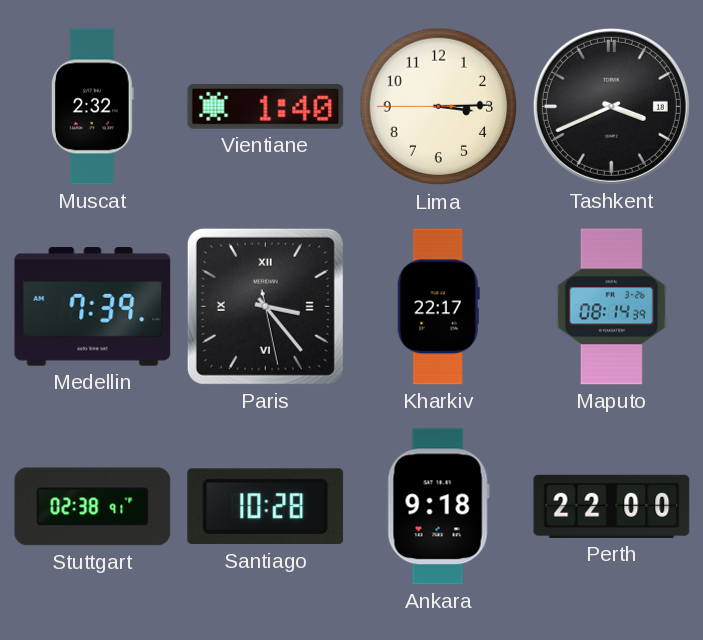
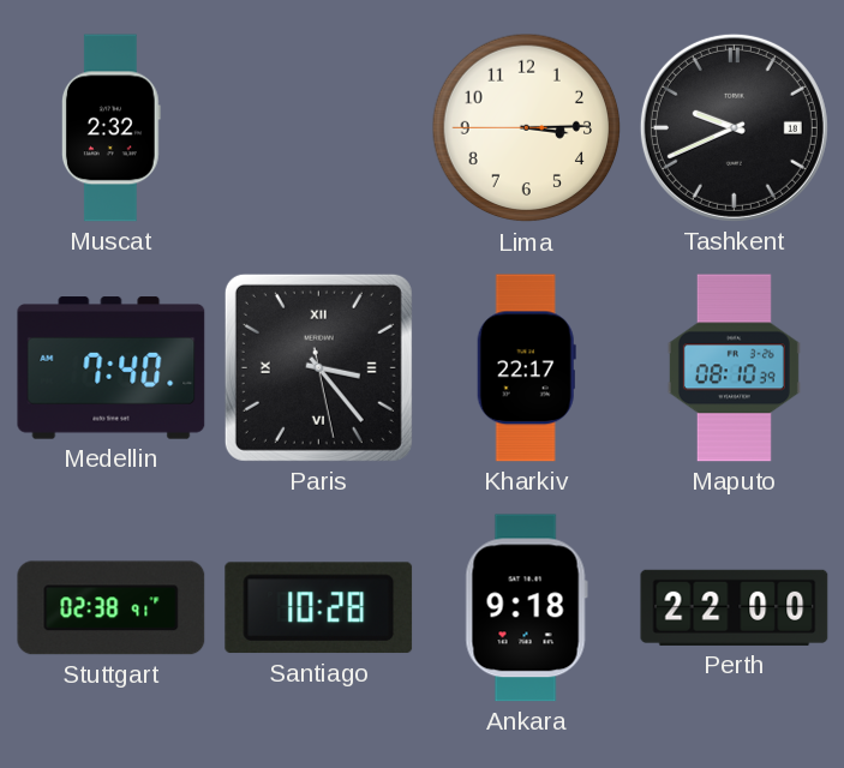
Vientiane: 1:40 -> none
Tashkent: 3:41 -> 9:41
Medellin: 7:39 -> 7:40
Maputo: 08:14 -> 08:10
